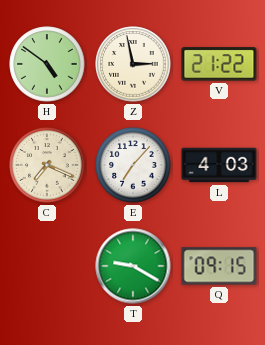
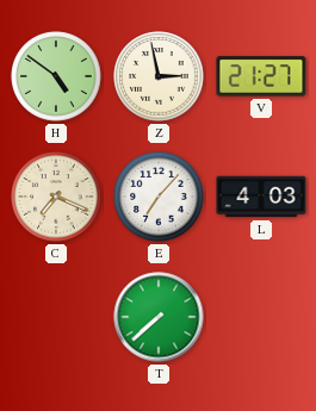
V: 21:22 -> 21:27
T: 9:20 -> 7:38
Q: 09:15 -> none
